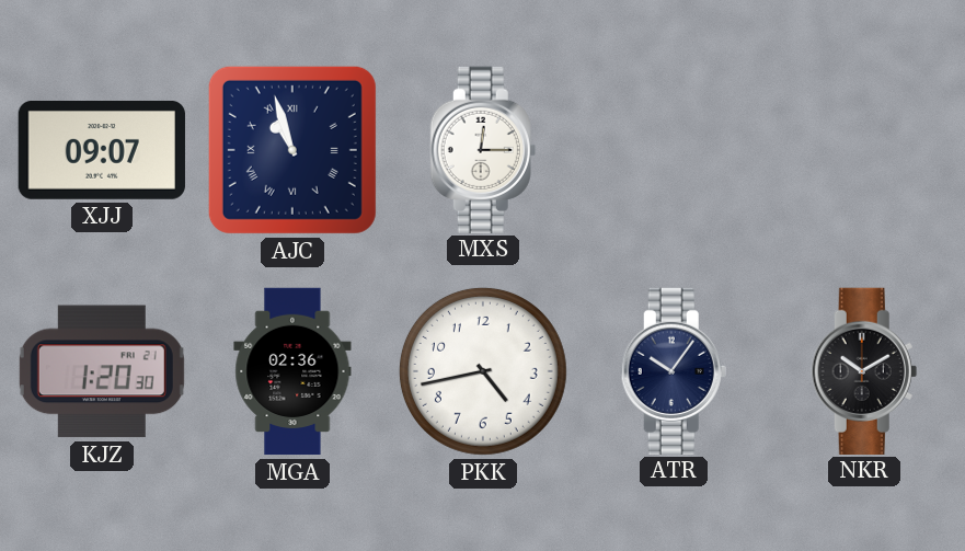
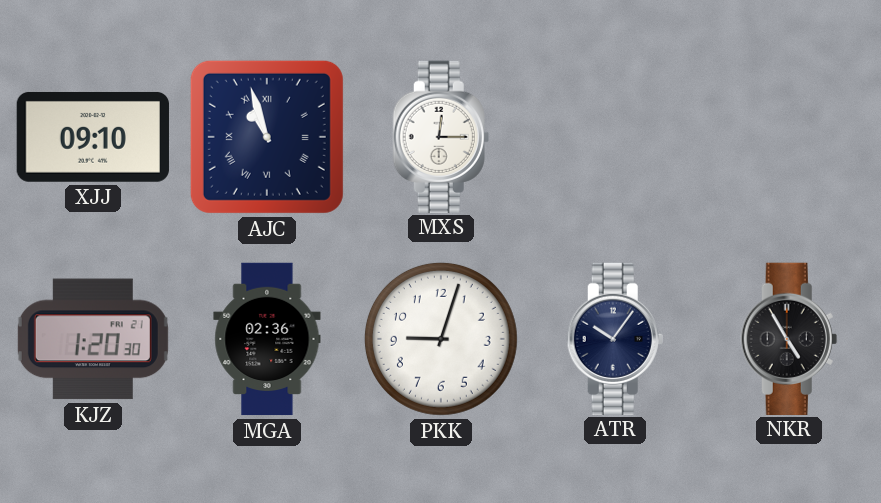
XJJ: 09:07 -> 09:10
PKK: 4:43 -> 9:03
NKR: 10:10 -> 4:55
